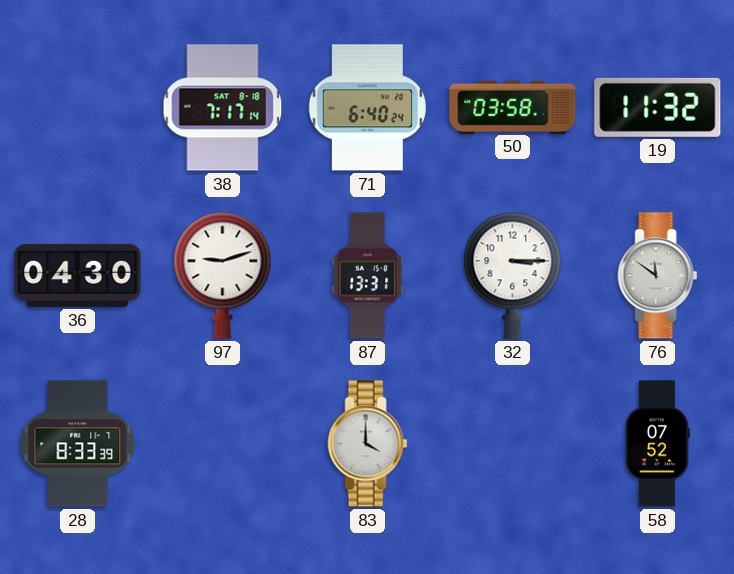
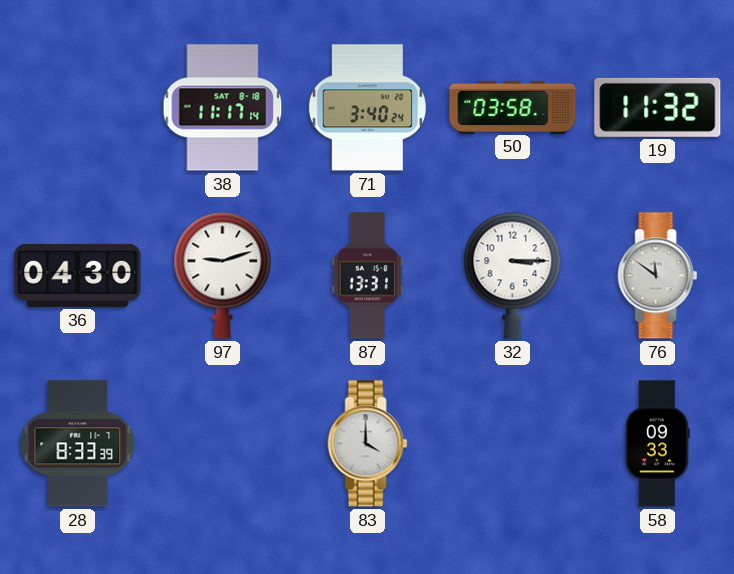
38: 7:17 -> 11:17
71: 6:40 -> 3:40
58: 07:52 -> 09:33
